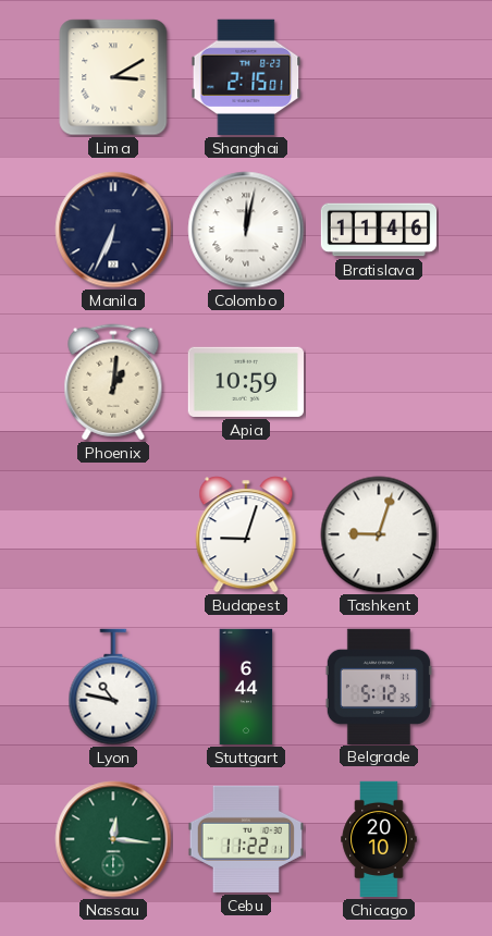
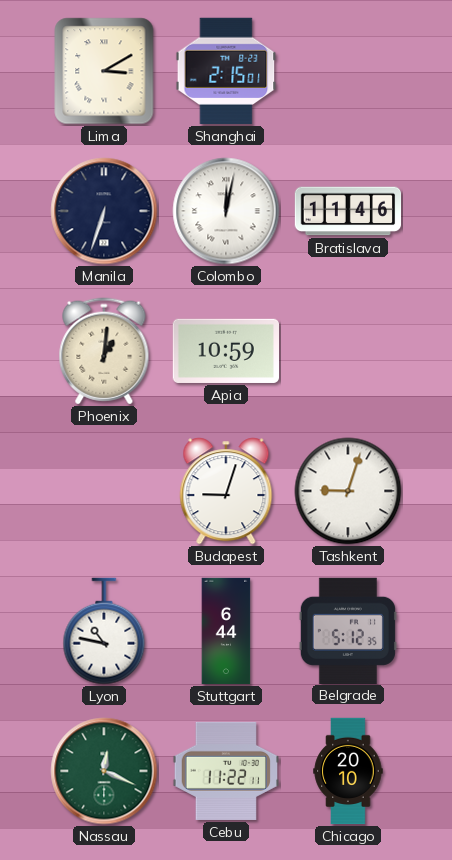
Manila: 6:34 -> 6:33
Nassau: 12:16 -> 12:19
